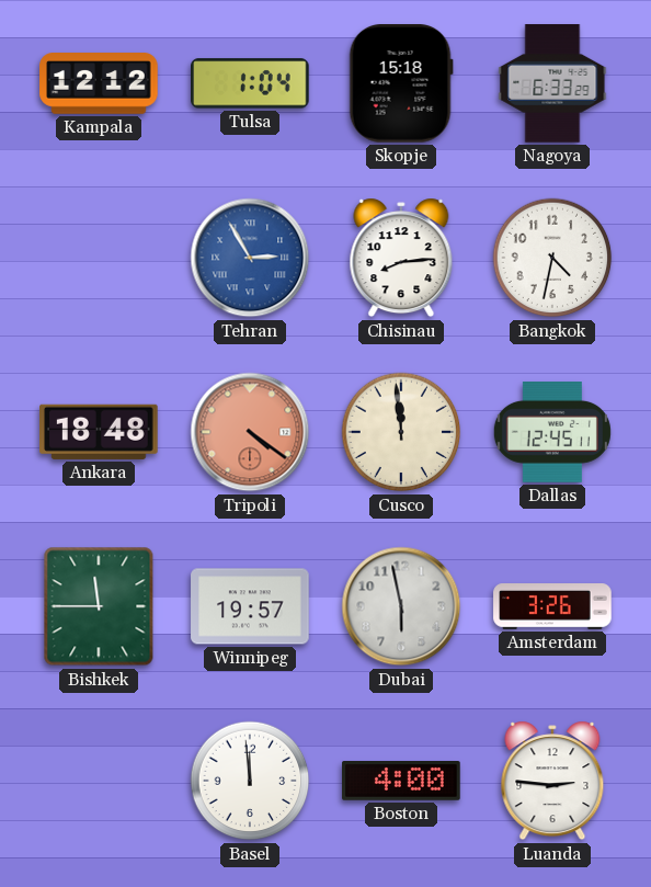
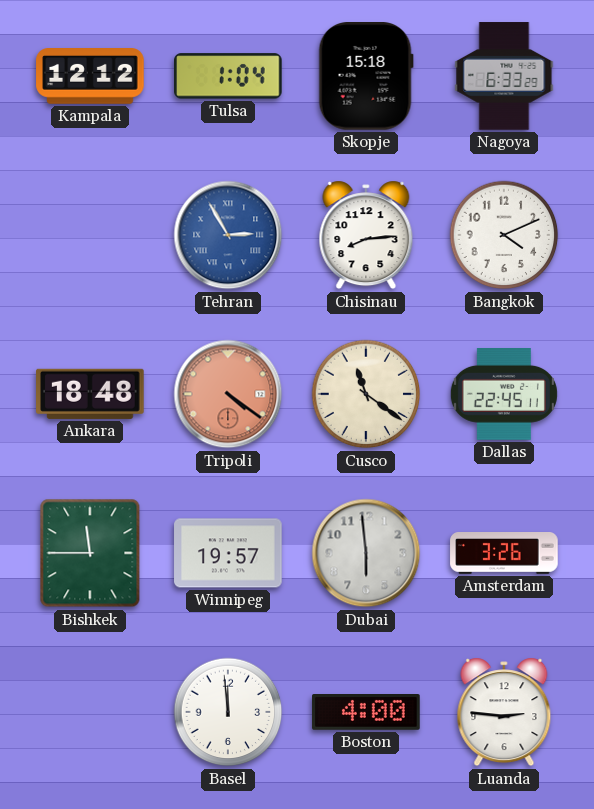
Bangkok: 4:32 -> 4:11
Cusco: 11:59 -> 11:21
Dallas: 12:45 -> 22:45
Dubai: 5:58 -> 5:59
